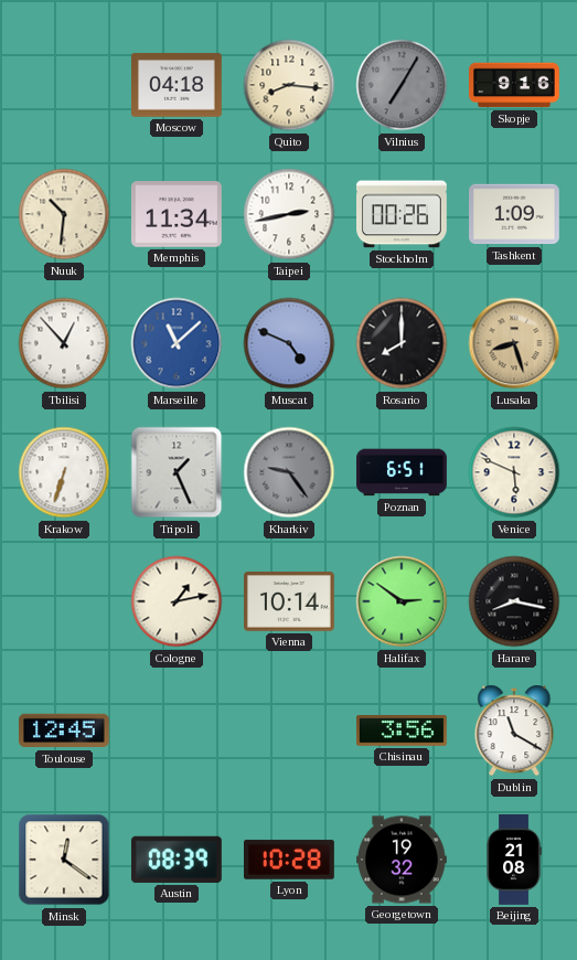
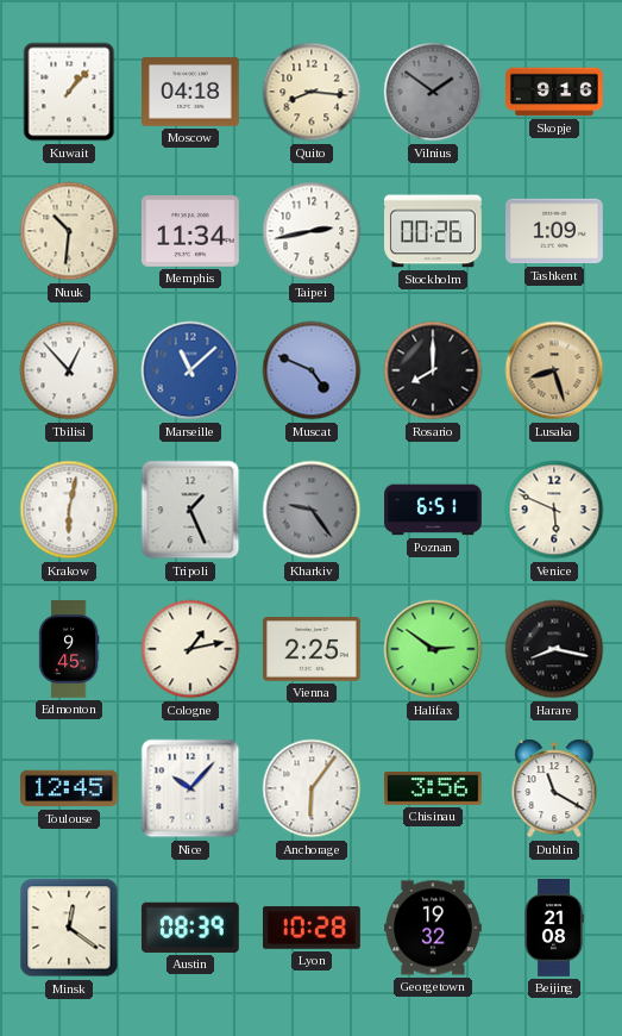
Kuwait: none -> 1:07
Vilnius: 7:05 -> 1:51
Krakow: 6:33 -> 6:02
Edmonton: none -> 9:45
Vienna: 10:14 -> 2:25
Nice: none -> 10:07
Anchorage: none -> 6:06
